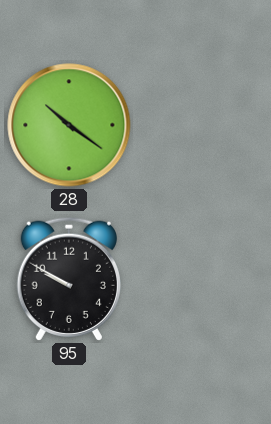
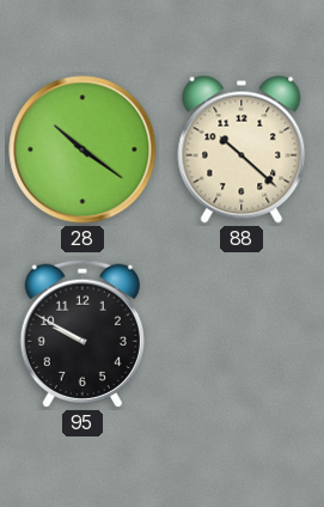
88: none -> 10:22
